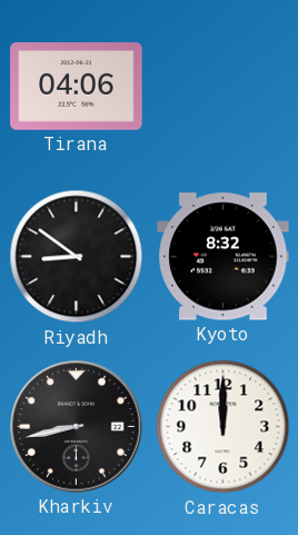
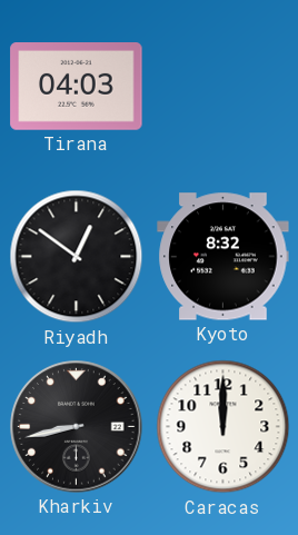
Tirana: 04:06 -> 04:03
Riyadh: 8:51 -> 12:51
